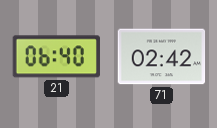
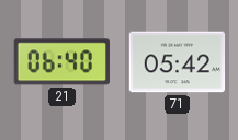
71: 02:42 -> 05:42
